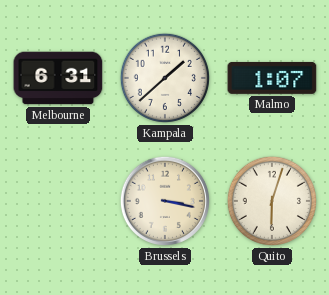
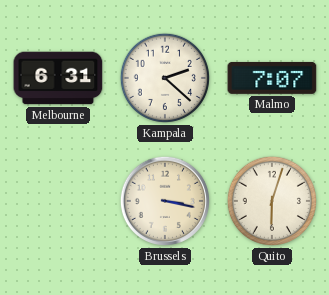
Kampala: 1:38 -> 2:22
Malmo: 1:07 -> 7:07
